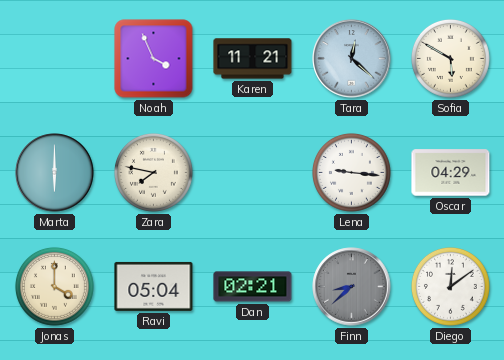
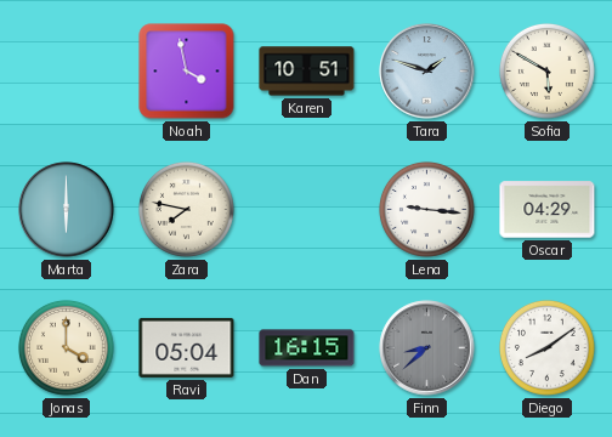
Noah: 3:56 -> 3:58
Karen: 11:21 -> 10:51
Tara: 12:22 -> 1:48
Dan: 02:21 -> 16:15
Diego: 12:09 -> 8:09
